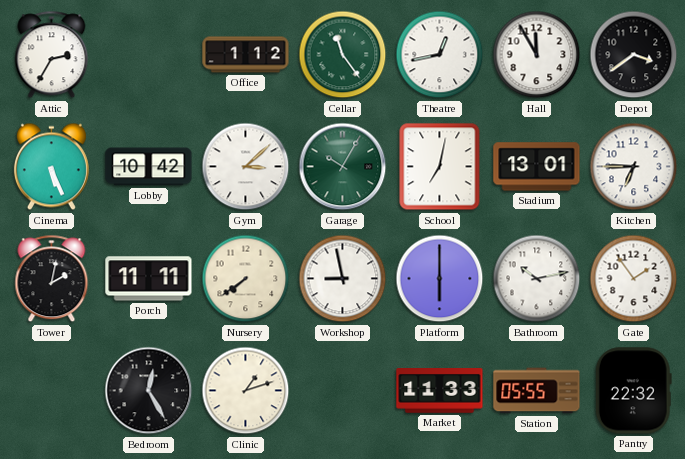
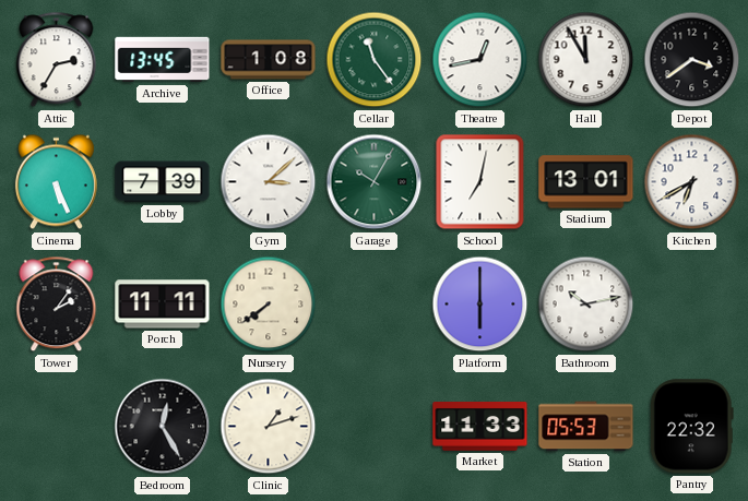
Archive: none -> 13:45
Office: 1:12 -> 1:08
Lobby: 10:42 -> 7:39
Kitchen: 6:45 -> 6:40
Tower: 2:02 -> 2:06
Workshop: 8:58 -> none
Gate: 1:54 -> none
Station: 05:55 -> 05:53
